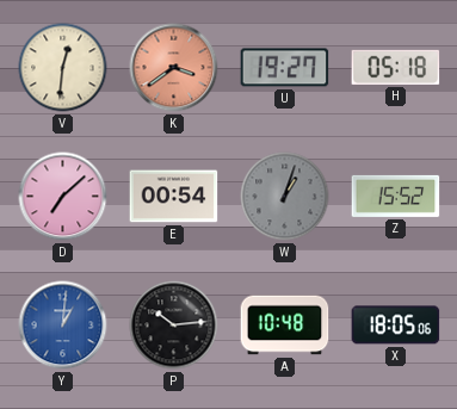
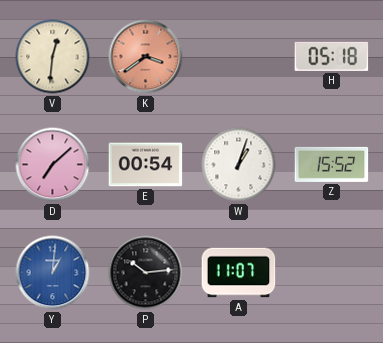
U: 19:27 -> none
W dial: grey -> white
A: 10:48 -> 11:07
X: 18:05 -> none
